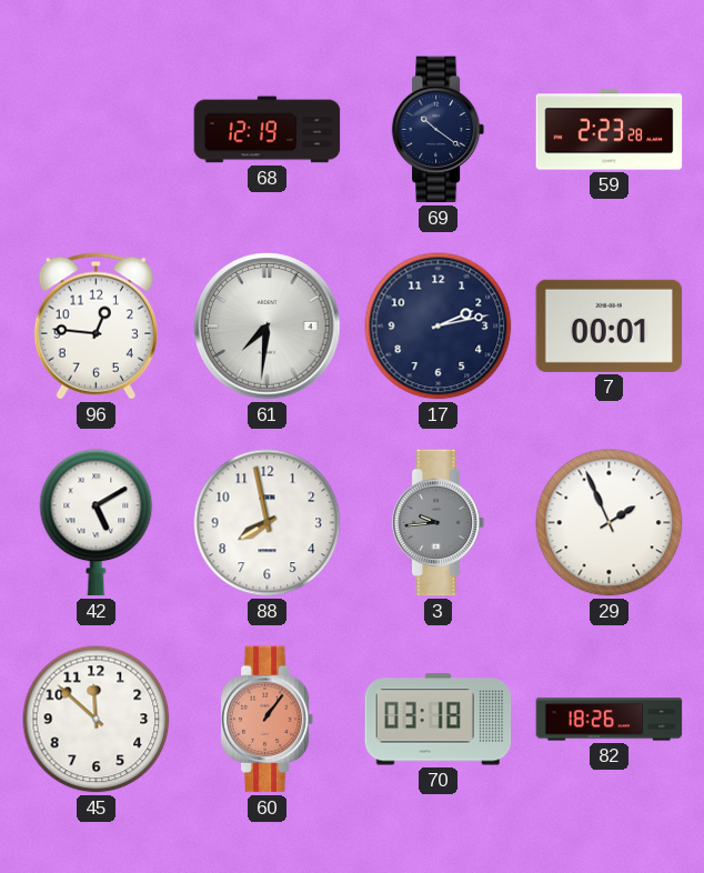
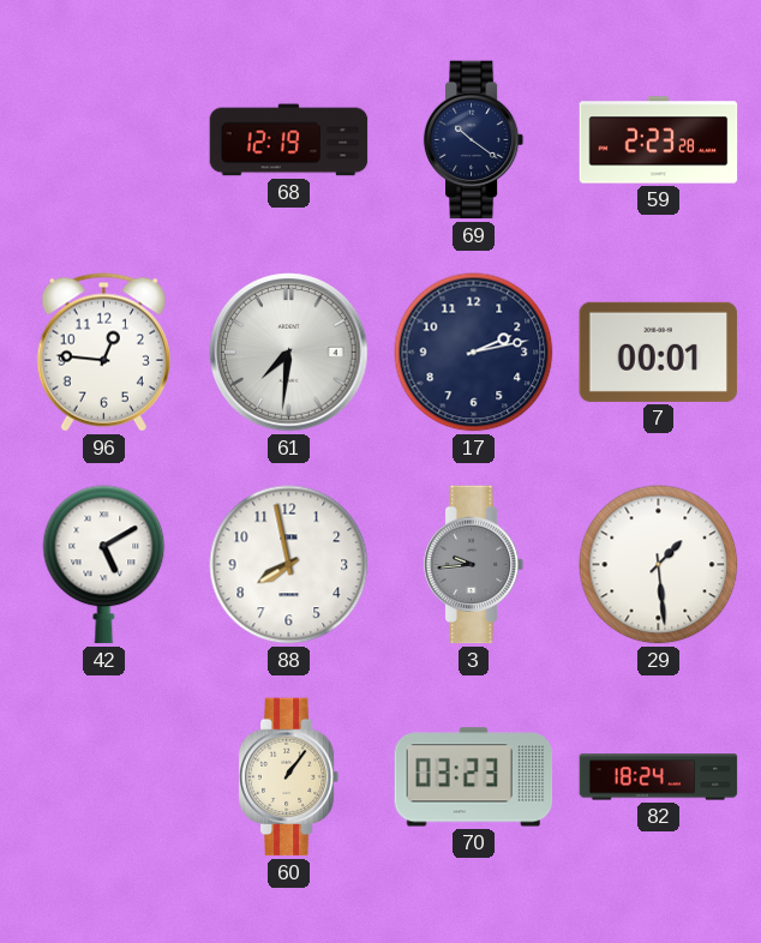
29: 1:56 -> 1:29
45: 11:52 -> none
60 dial: salmon -> cream
70: 03:18 -> 03:23
82: 18:26 -> 18:24
